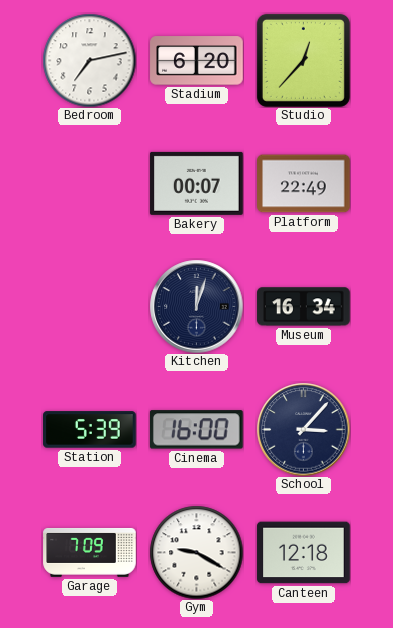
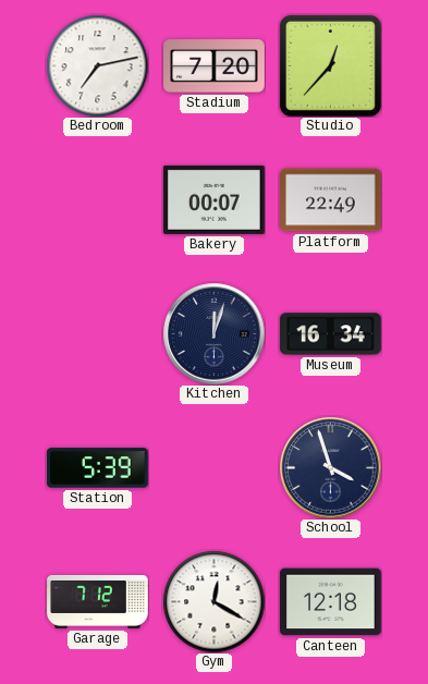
Stadium: 6:20 -> 7:20
Cinema: 16:00 -> none
School: 3:07 -> 3:57
Garage: 7:09 -> 7:12
Gym: 9:20 -> 12:20
